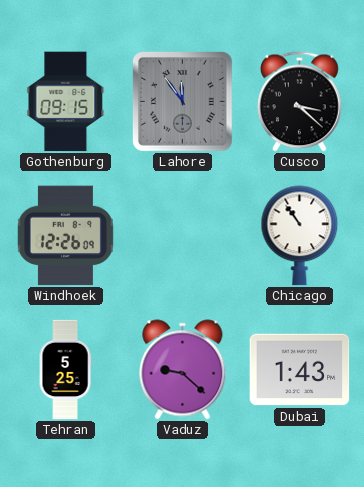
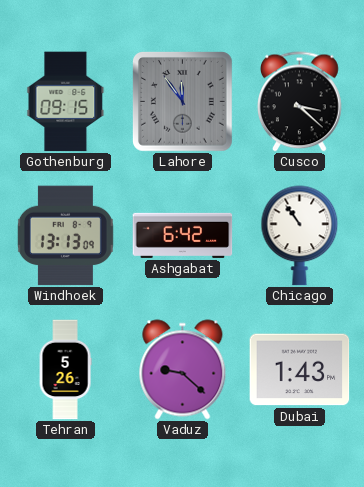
Windhoek: 12:26 -> 13:13
Ashgabat: none -> 6:42
Tehran: 5:25 -> 5:26
